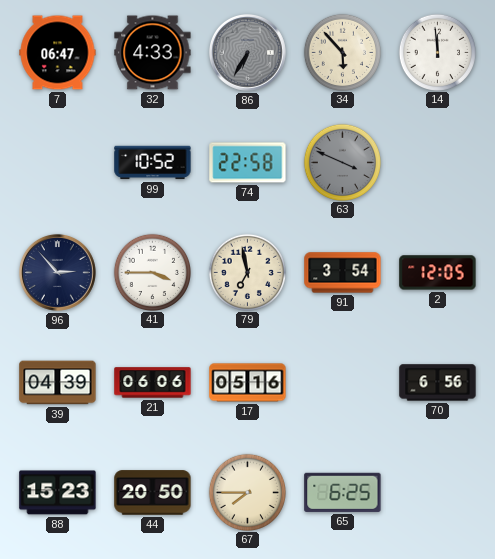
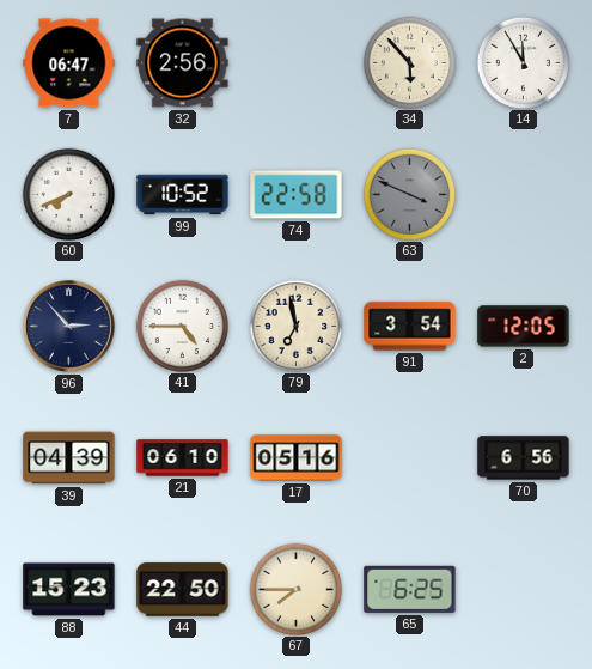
32: 4:33 -> 2:56
86: 6:35 -> none
14: 11:59 -> 11:55
60: none -> 7:41
41: 3:45 -> 4:45
21: 06:06 -> 06:10
44: 20:50 -> 22:50
